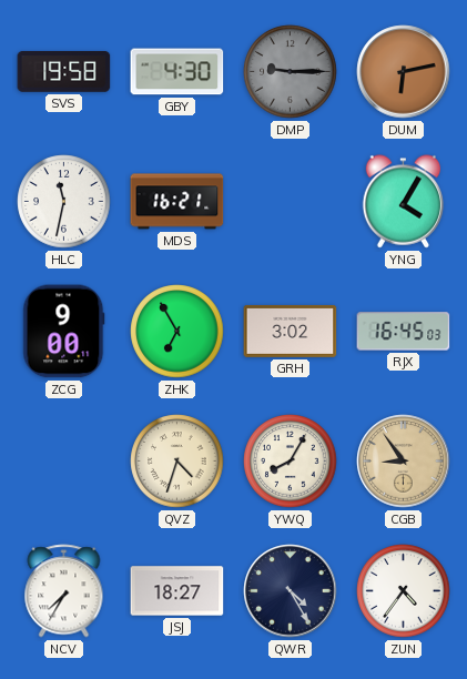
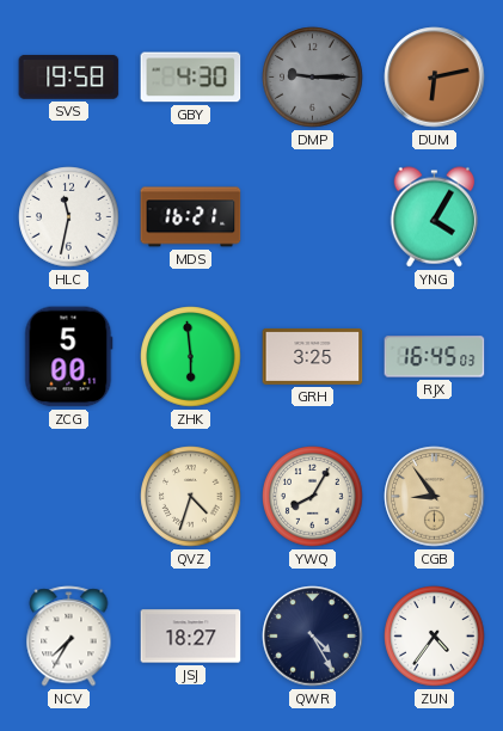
ZCG: 9:00 -> 5:00
ZHK: 6:55 -> 5:59
GRH: 3:02 -> 3:25
